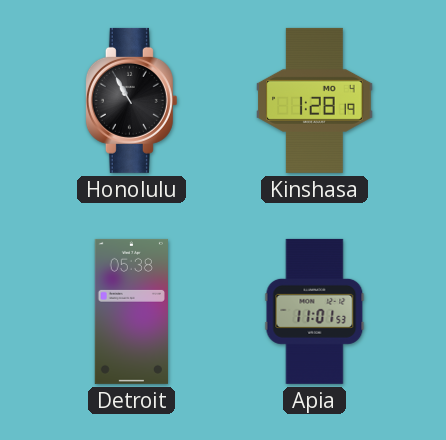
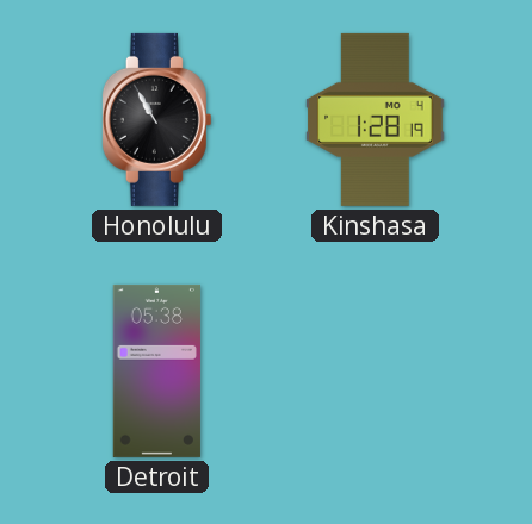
Apia: 11:01 -> none
